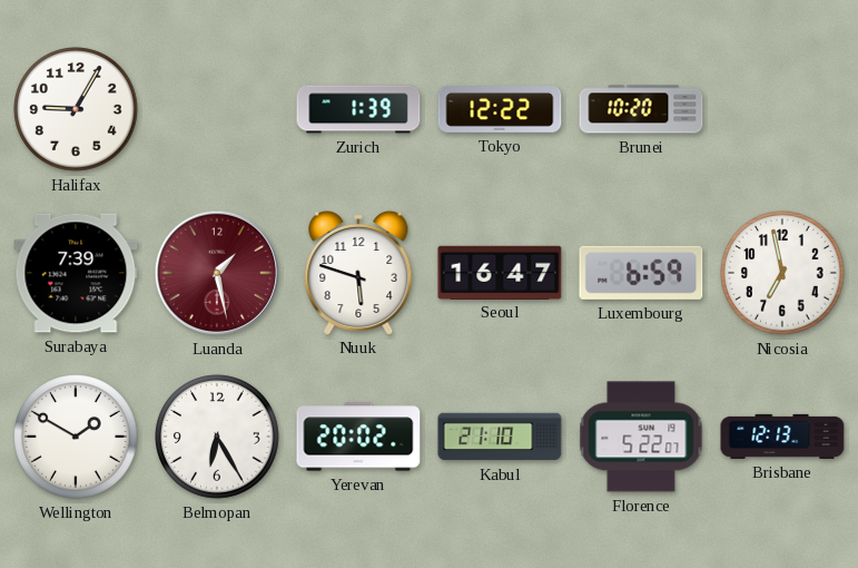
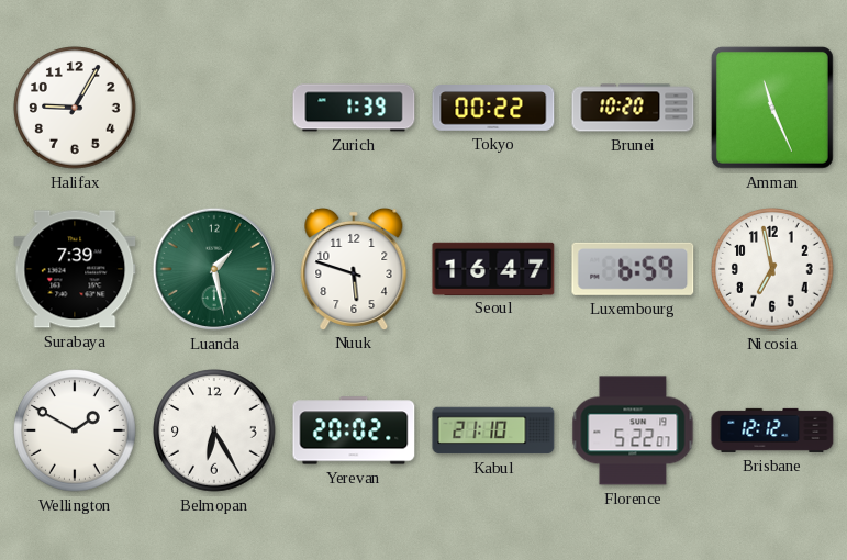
Tokyo: 12:22 -> 00:22
Amman: none -> 11:26
Luanda dial: burgundy -> green
Brisbane: 12:13 -> 12:12
